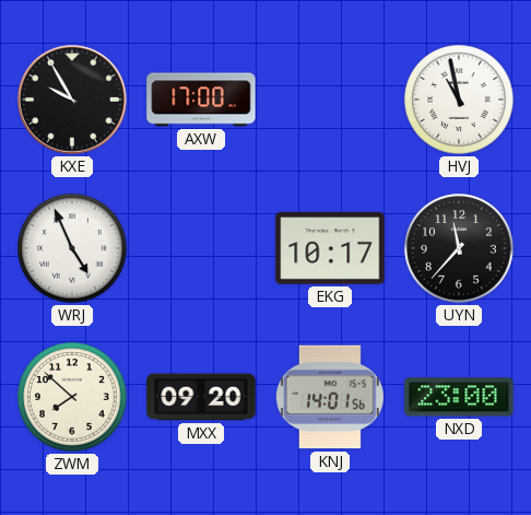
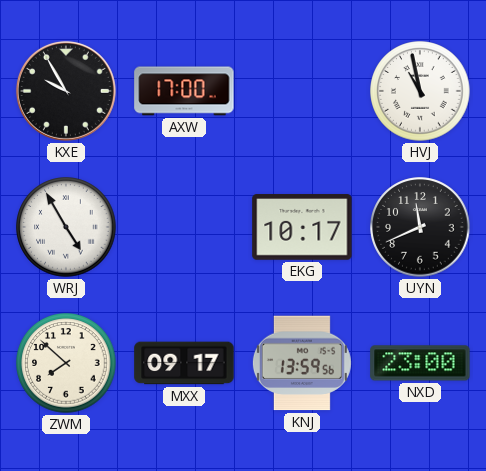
WRJ: 4:56 -> 4:55
UYN: 11:37 -> 11:41
MXX: 09:20 -> 09:17
KNJ: 14:01 -> 13:59
